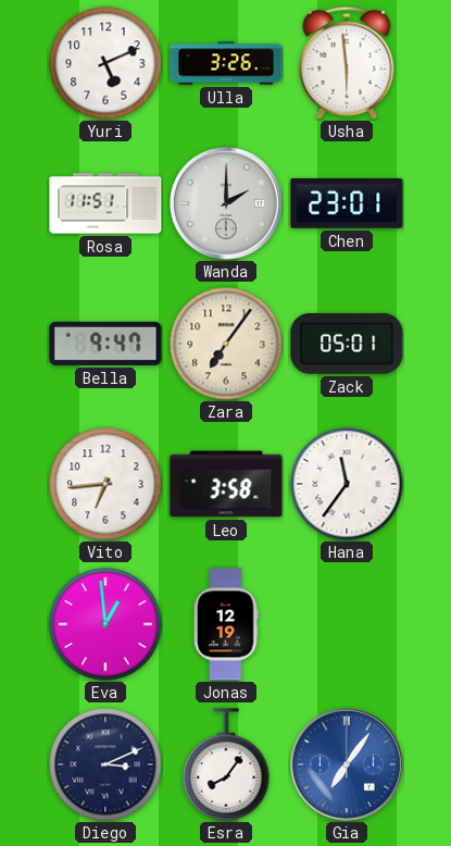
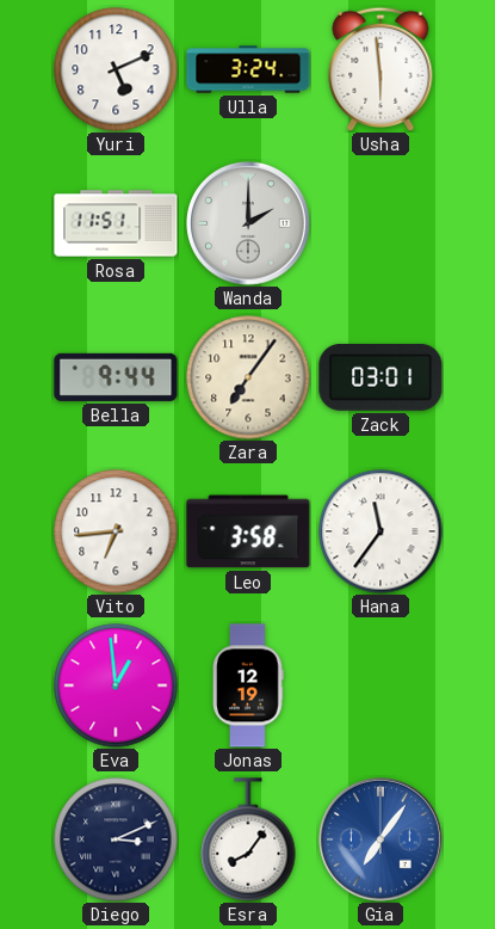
Ulla: 3:26 -> 3:24
Chen: 23:01 -> none
Bella: 9:47 -> 9:44
Zack: 05:01 -> 03:01
